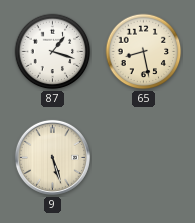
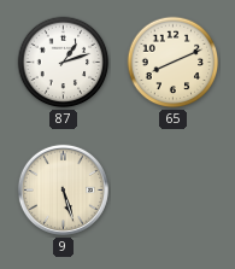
87: 1:18 -> 1:12
65: 8:28 -> 8:11
